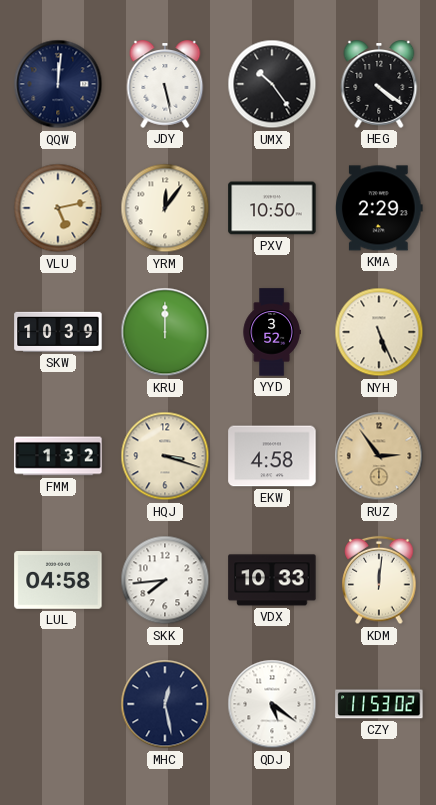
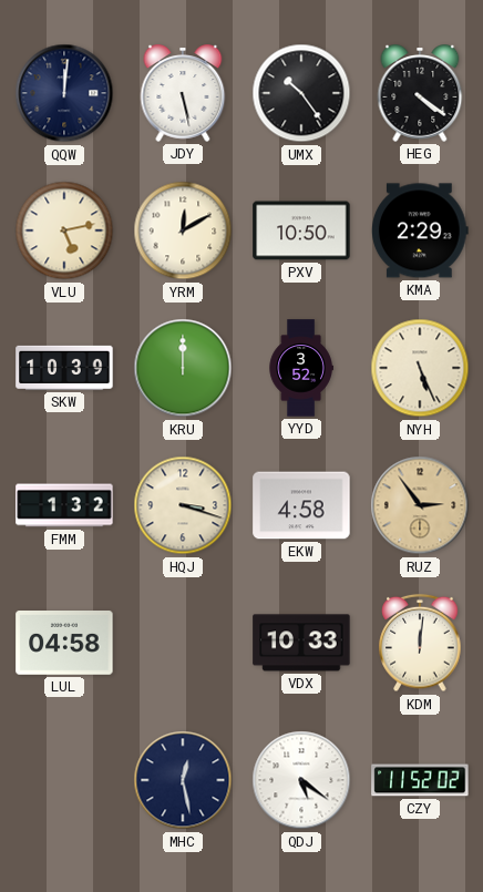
YRM: 12:06 -> 12:10
SKK: 7:44 -> none
CZY: 11:53 -> 11:52
